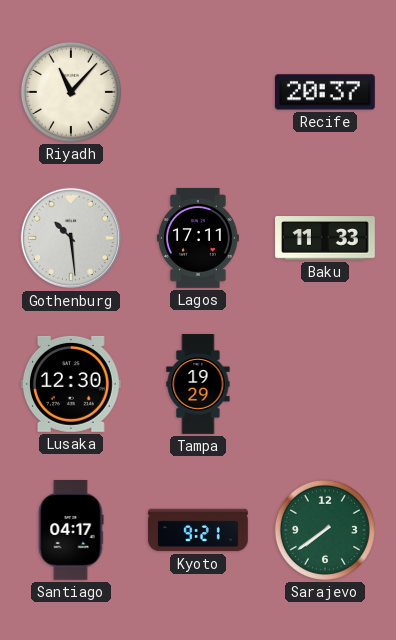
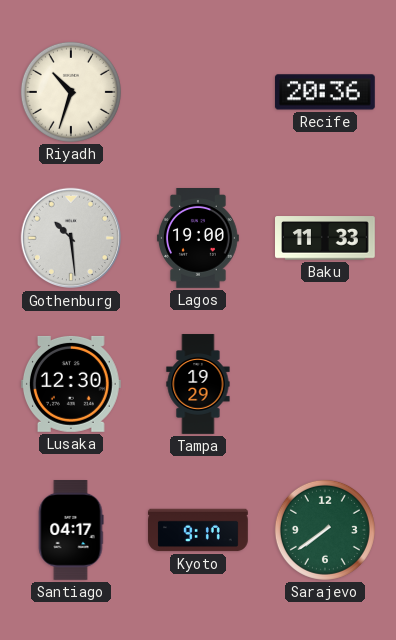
Riyadh: 11:07 -> 10:33
Recife: 20:37 -> 20:36
Lagos: 17:11 -> 19:00
Kyoto: 9:21 -> 9:17
